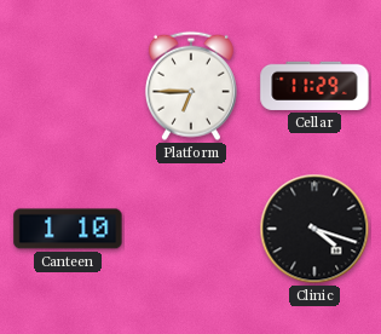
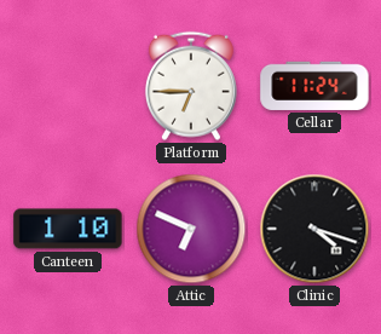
Cellar: 11:29 -> 11:24
Attic: none -> 6:49
